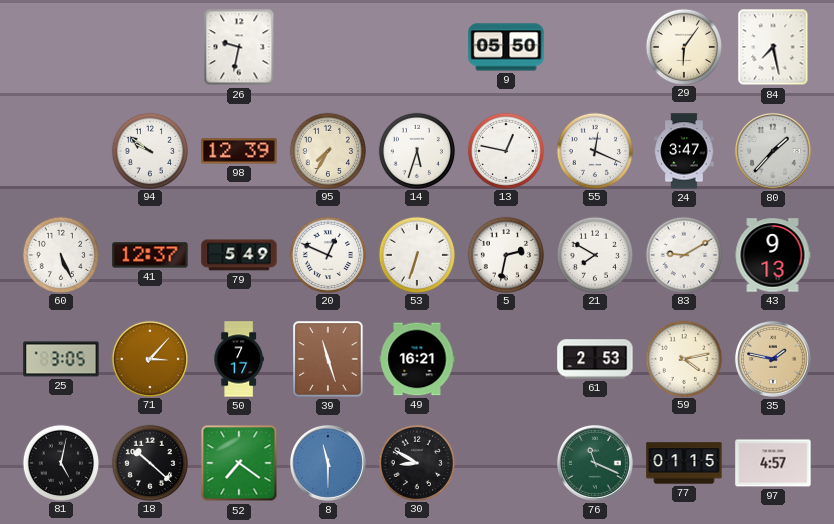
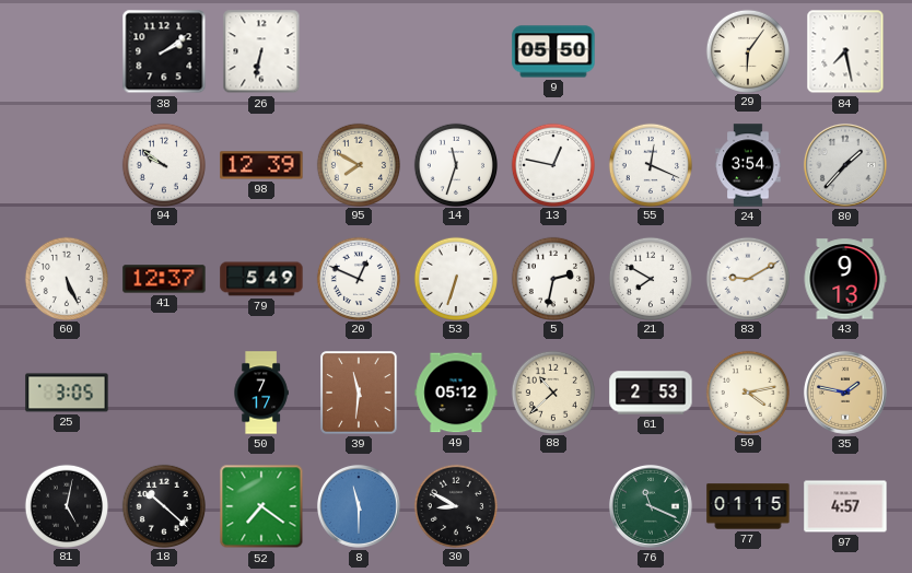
38: none -> 2:09
26: 9:32 -> 6:32
95: 7:35 -> 7:50
14: 5:33 -> 11:33
24: 3:47 -> 3:54
71: 3:07 -> none
39: 11:27 -> 11:31
49: 16:21 -> 05:12
88: none -> 10:38
